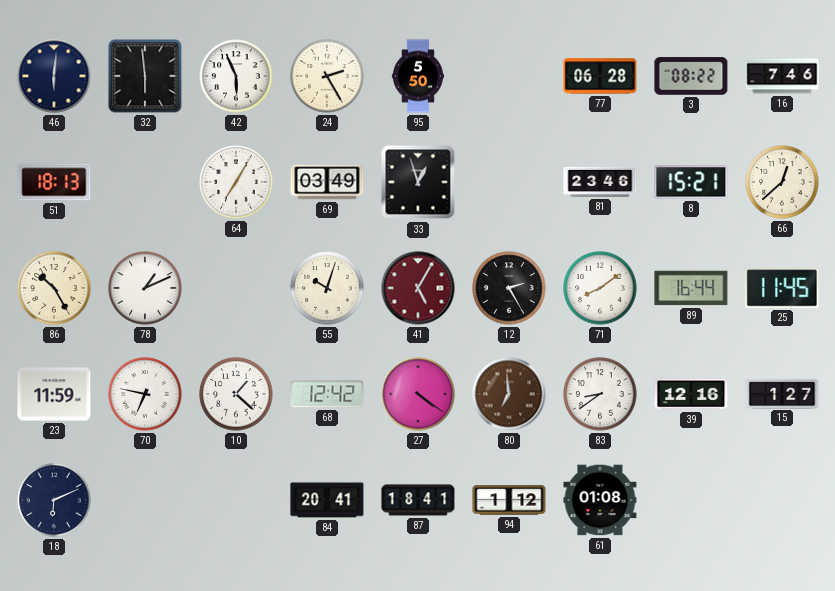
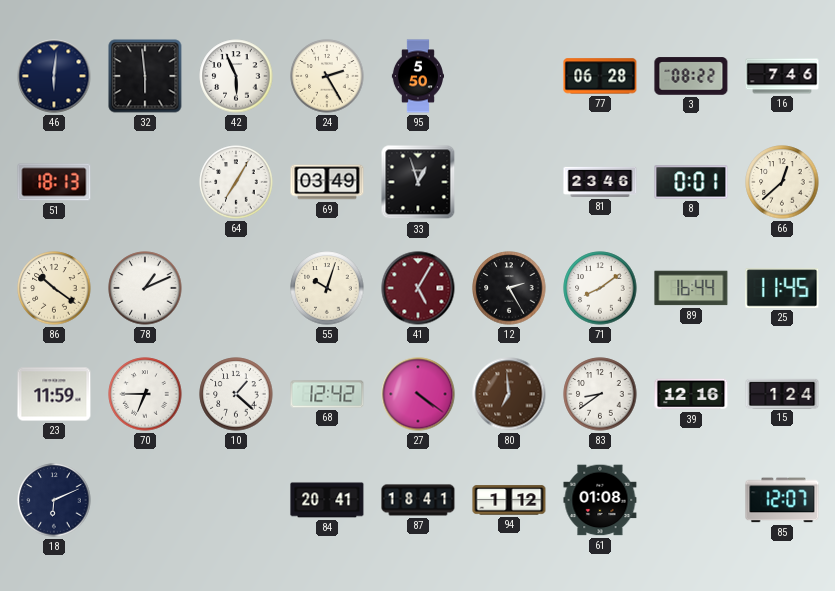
8: 15:21 -> 0:01
86: 10:25 -> 10:21
70: 6:47 -> 6:45
15: 1:27 -> 1:24
85: none -> 12:07
